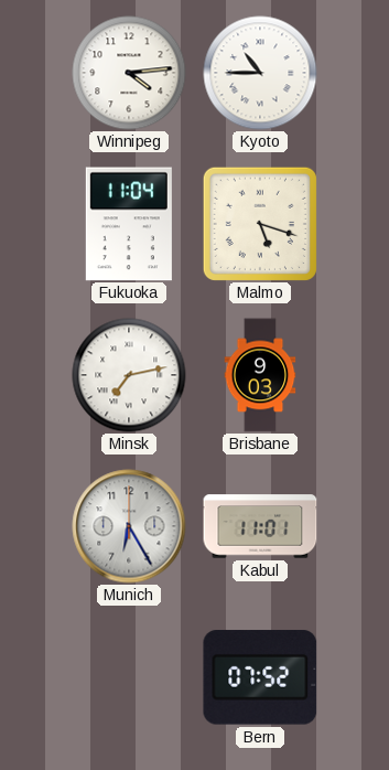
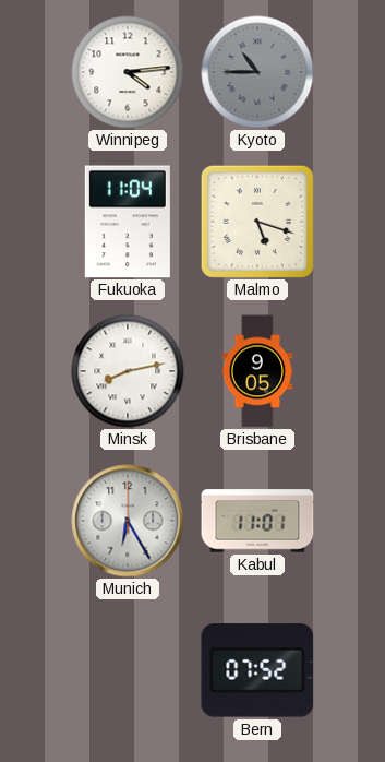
Kyoto dial: white -> grey
Minsk: 7:13 -> 8:13
Brisbane: 9:03 -> 9:05
